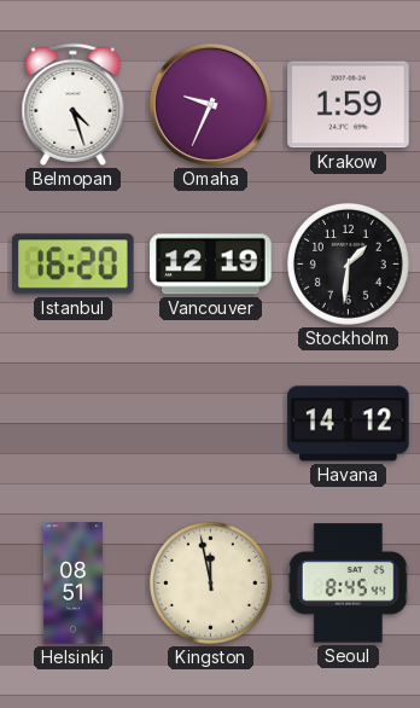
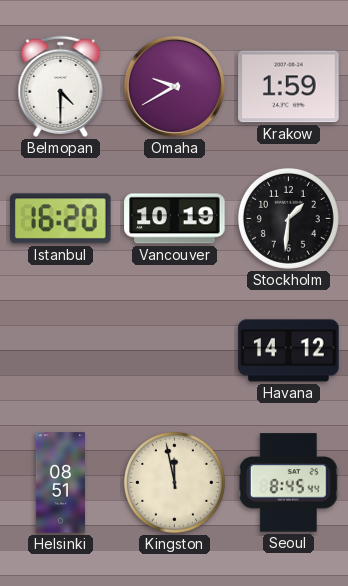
Belmopan: 4:27 -> 4:30
Omaha: 9:34 -> 9:40
Vancouver: 12:19 -> 10:19
